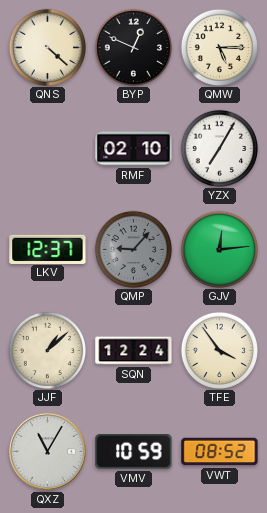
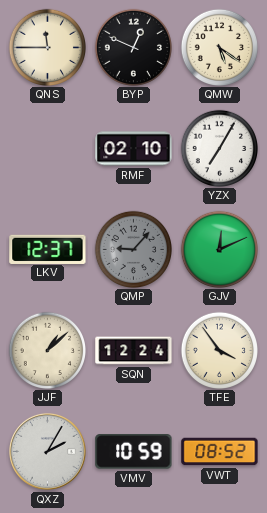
QNS: 4:22 -> 11:45
QMW: 5:15 -> 5:21
GJV: 12:14 -> 12:11
QXZ: 11:05 -> 2:05
